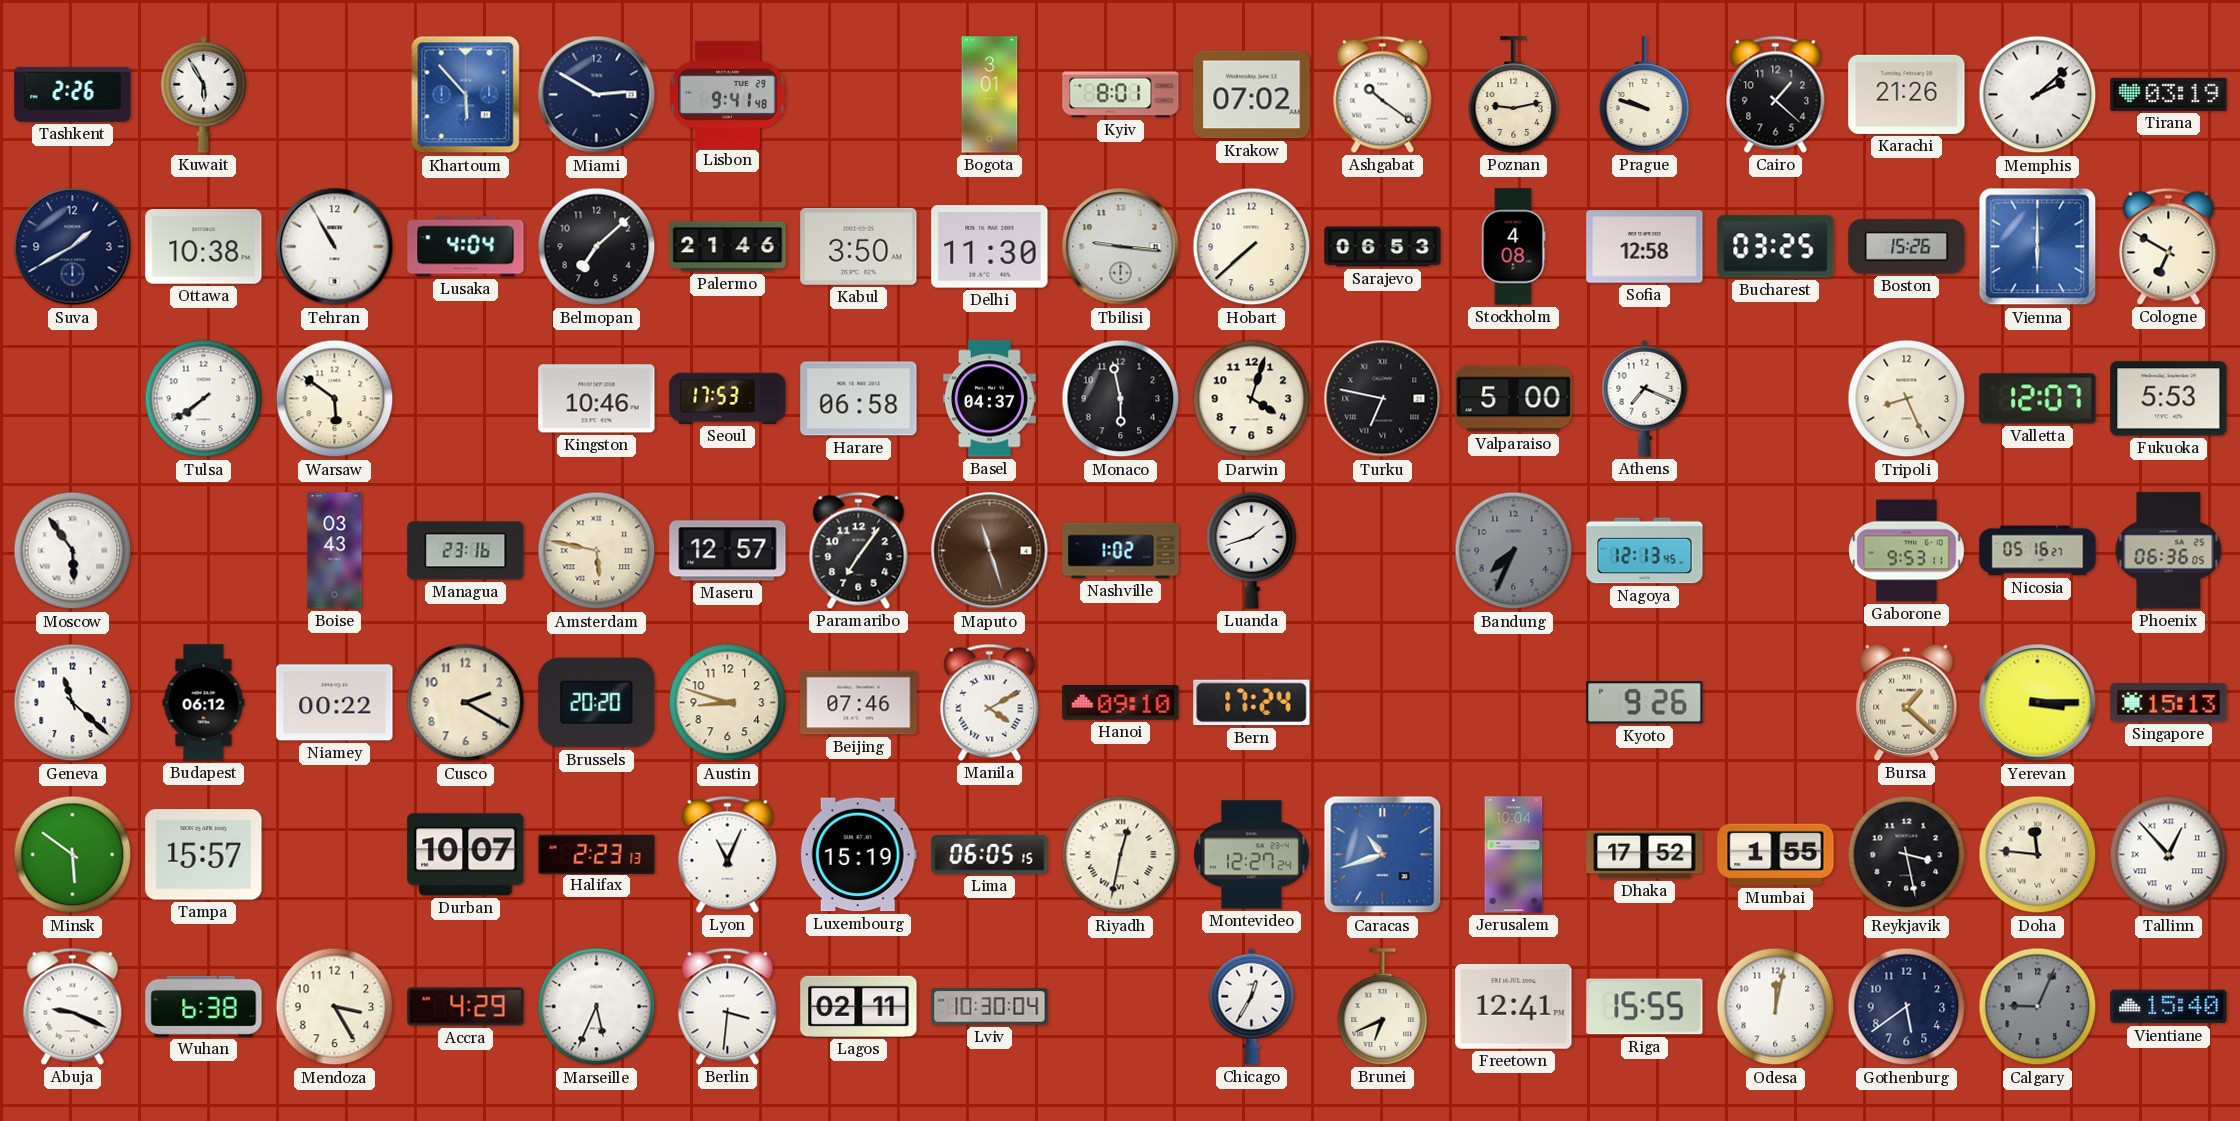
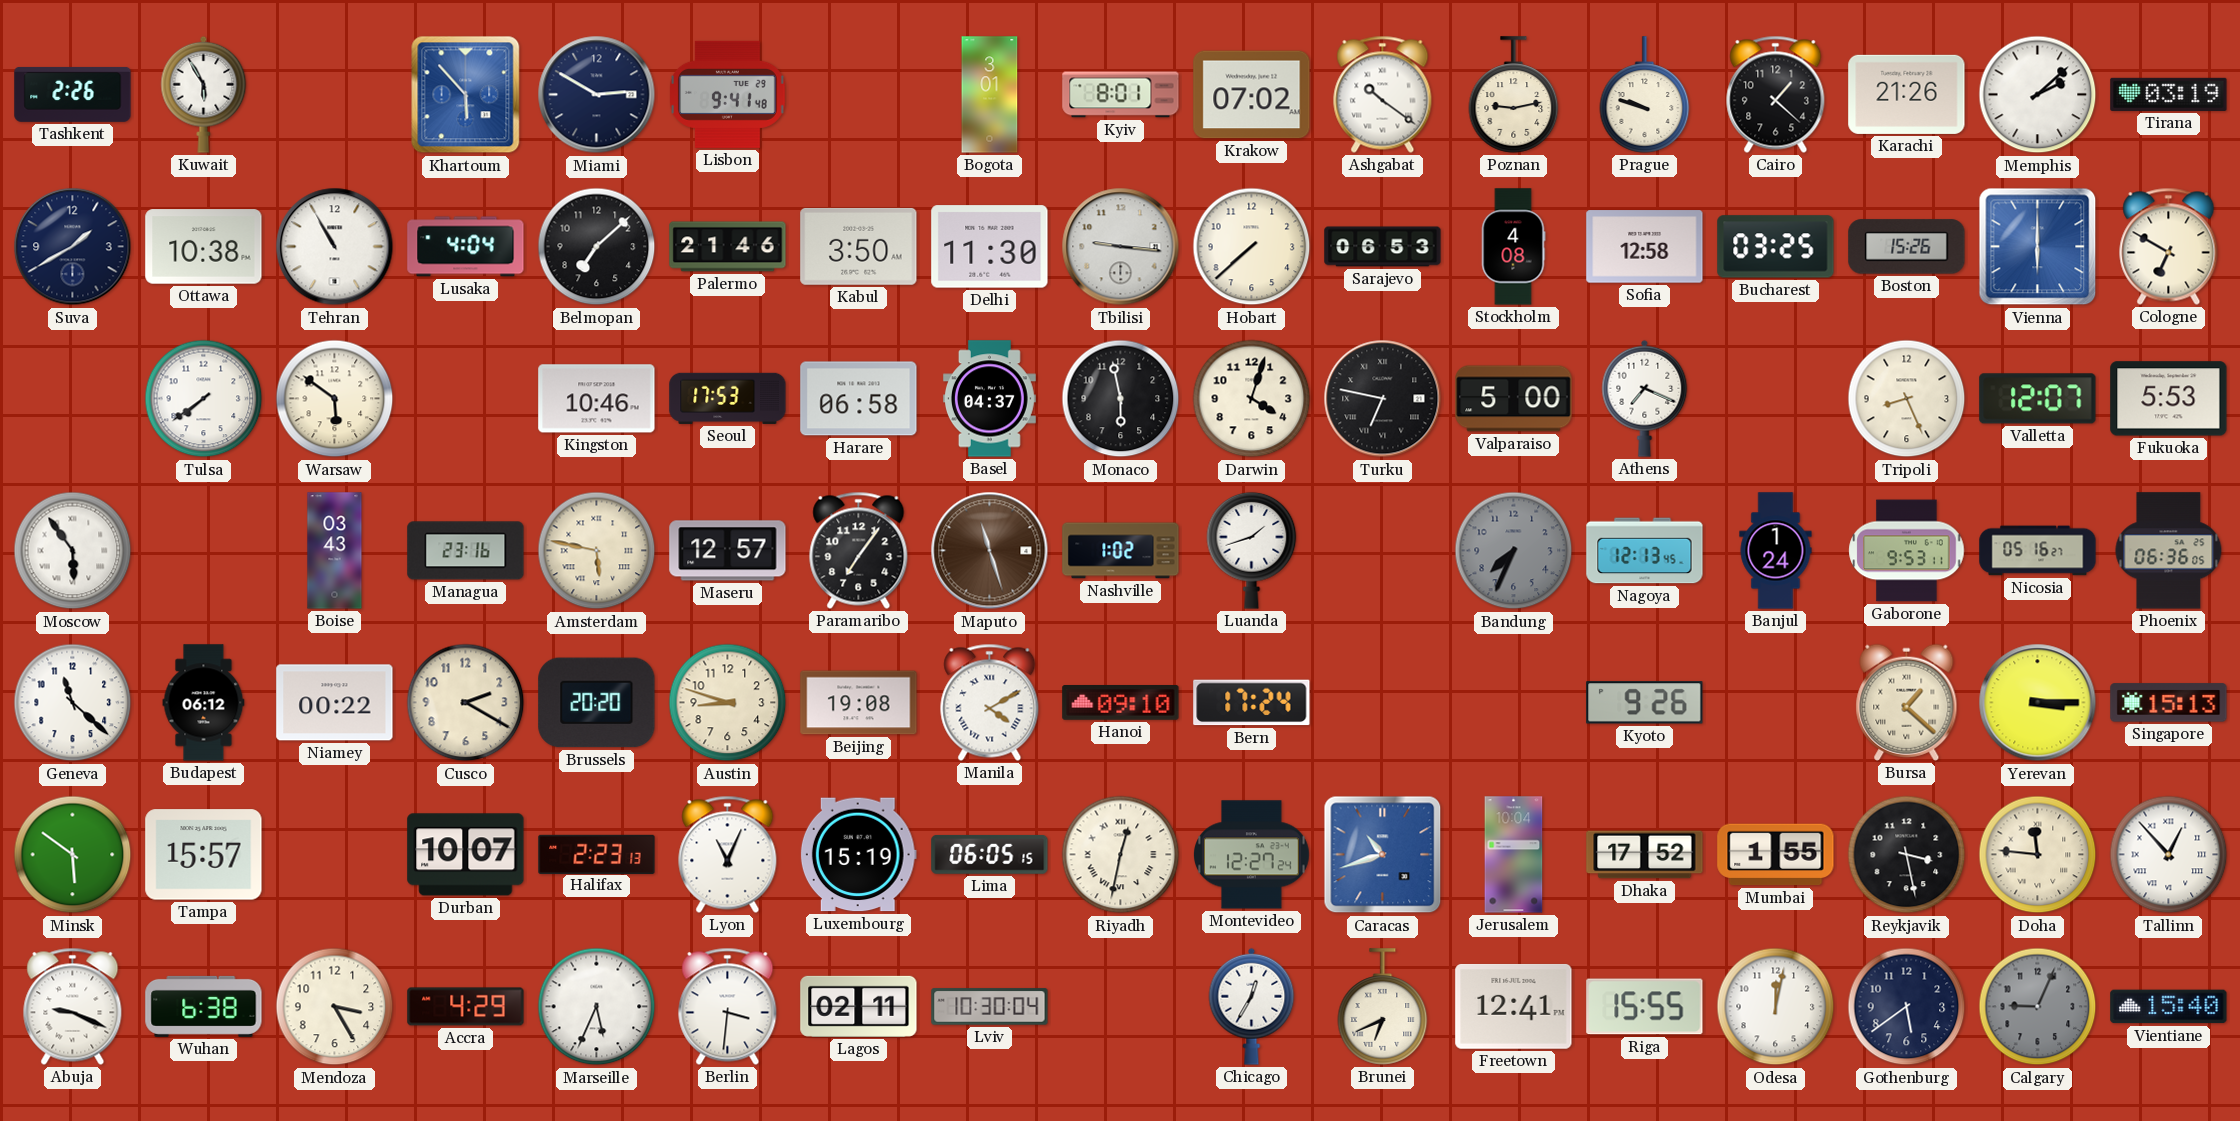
Banjul: none -> 1:24
Beijing: 07:46 -> 19:08
